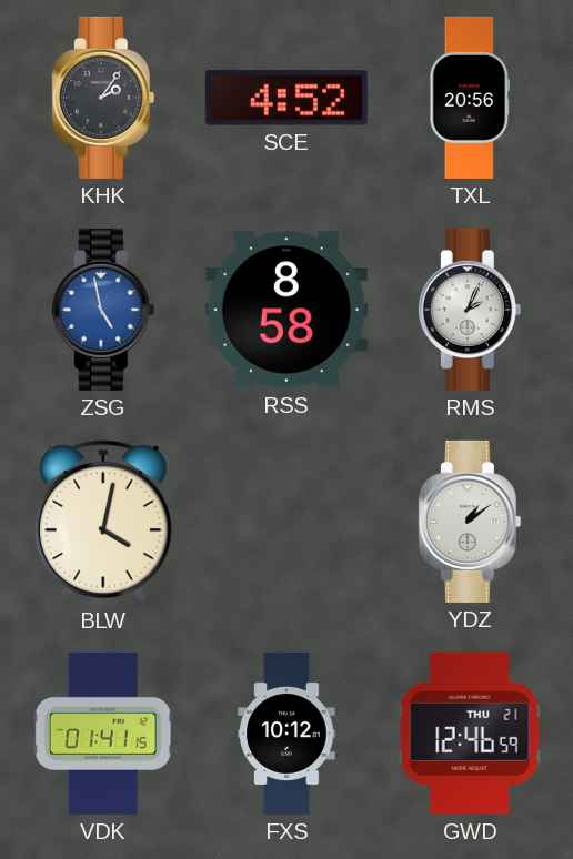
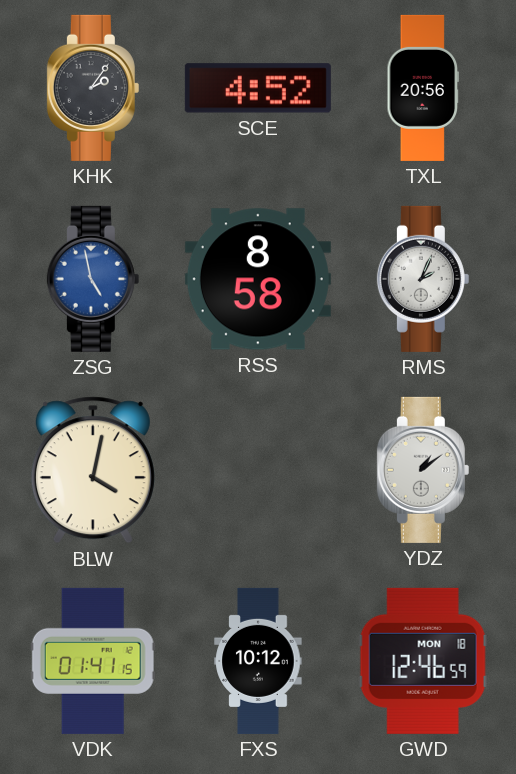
GWD date: THU 21 -> MON 18
